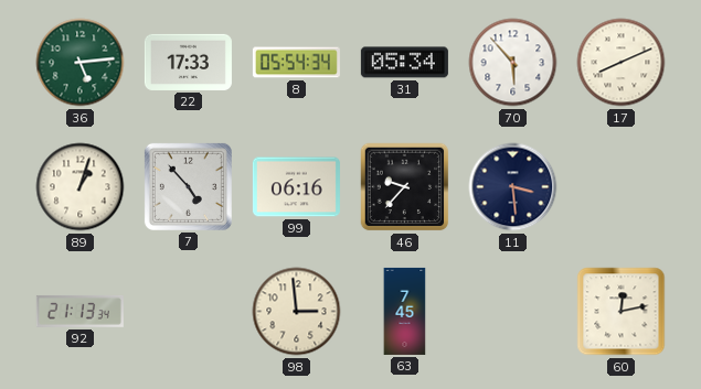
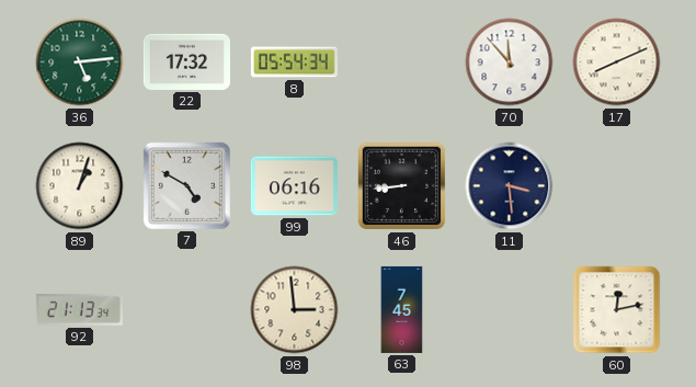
22: 17:33 -> 17:32
31: 05:34 -> none
70: 5:53 -> 11:53
7: 4:53 -> 4:50
46: 9:37 -> 8:44
